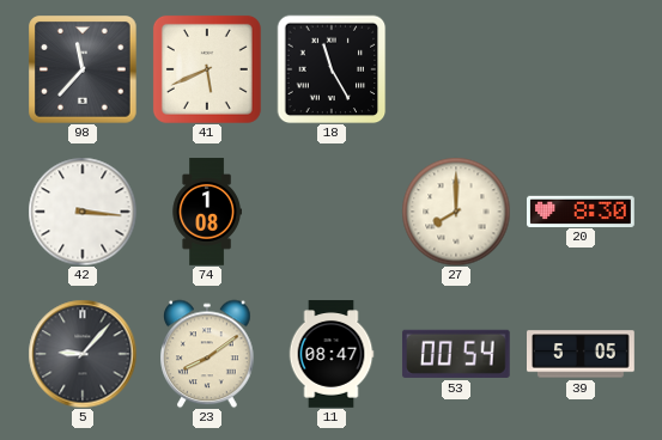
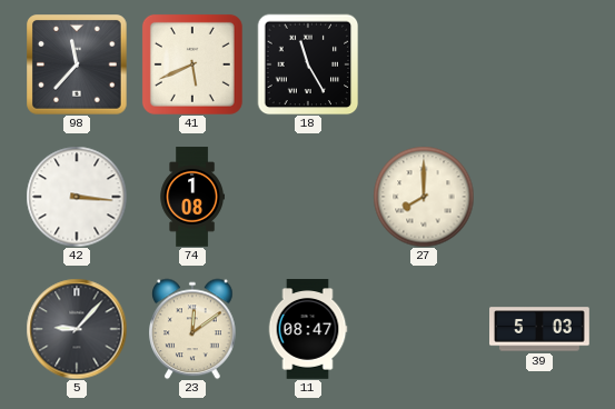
20: 8:30 -> none
23: 8:09 -> 12:09
53: 00:54 -> none
39: 5:05 -> 5:03
